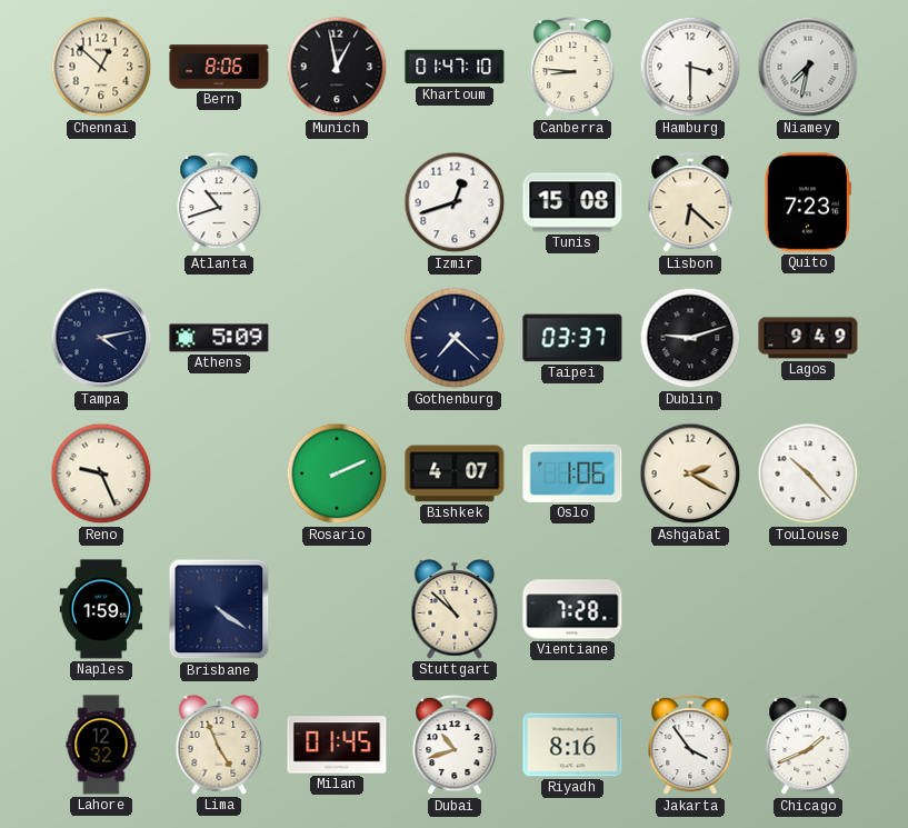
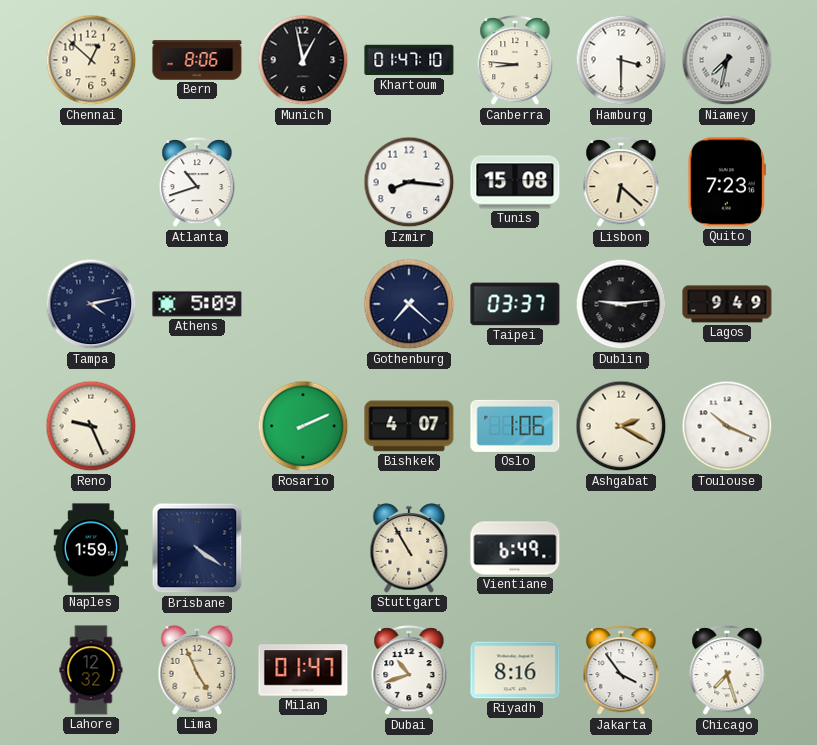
Izmir: 12:42 -> 8:16
Dublin: 9:12 -> 9:14
Toulouse: 10:23 -> 10:19
Stuttgart: 10:52 -> 10:55
Vientiane: 7:28 -> 6:49
Milan: 01:45 -> 01:47
Chicago: 1:41 -> 7:27
